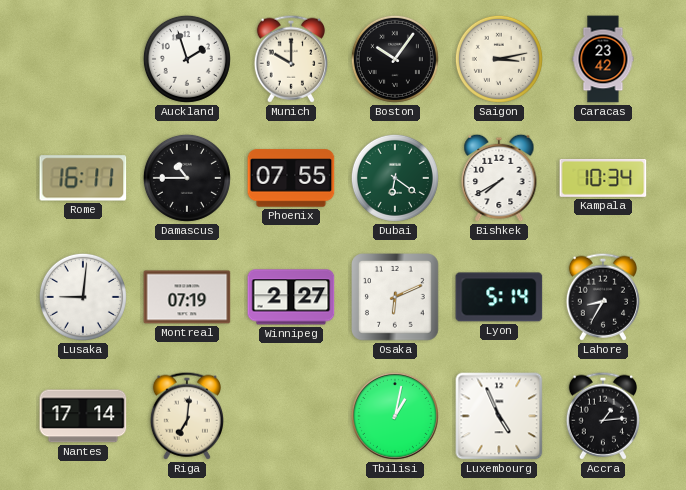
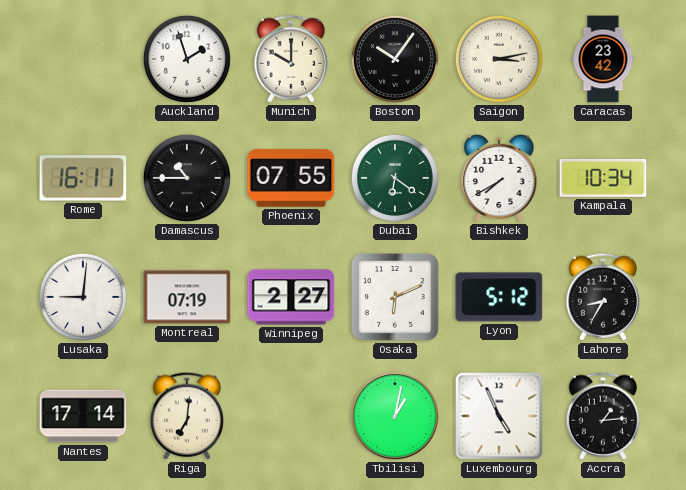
Lyon: 5:14 -> 5:12
